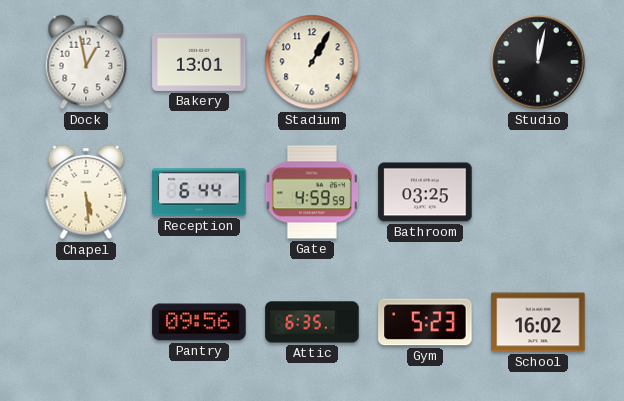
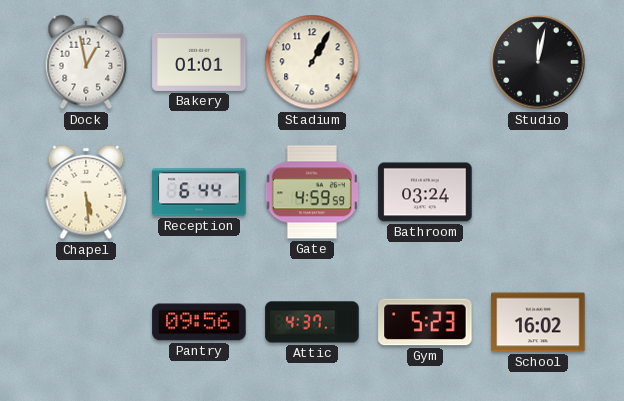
Bakery: 13:01 -> 01:01
Bathroom: 03:25 -> 03:24
Attic: 6:35 -> 4:37
